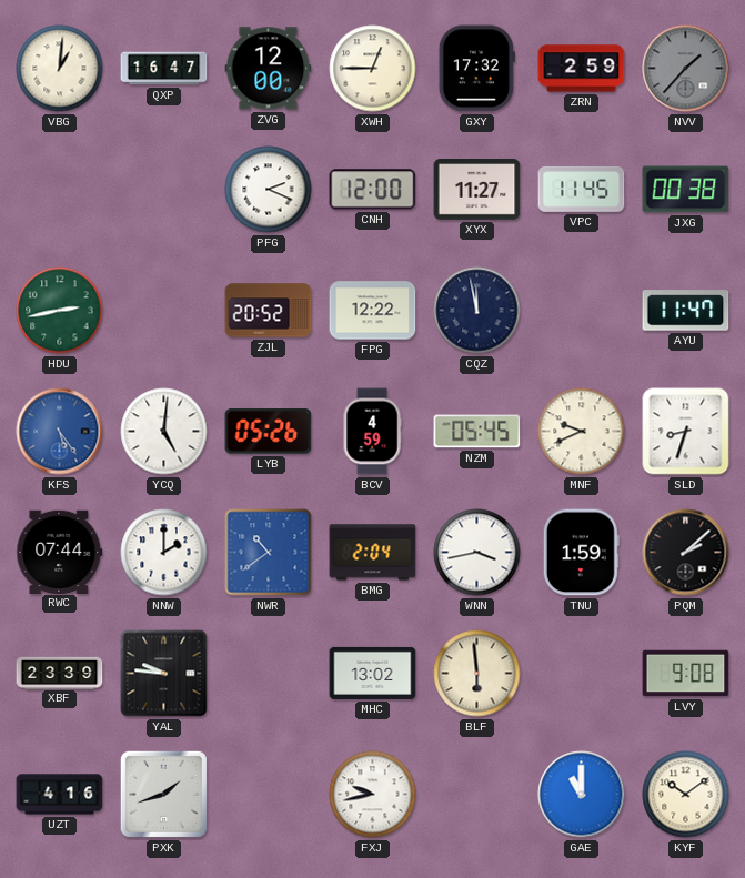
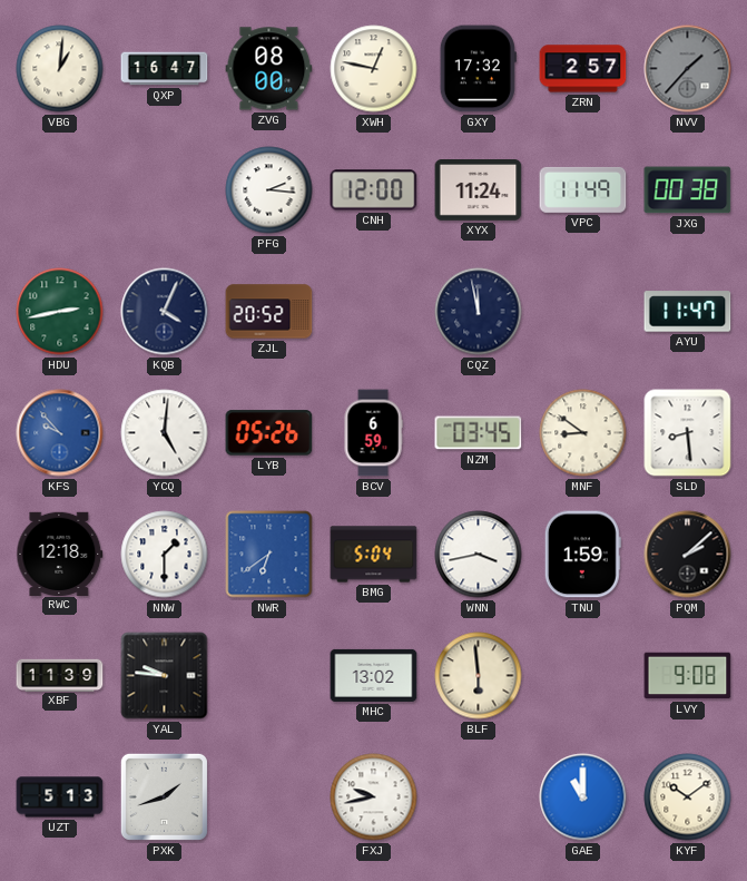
ZVG: 12:00 -> 08:00
XWH: 12:45 -> 12:47
ZRN: 2:59 -> 2:57
PFG: 2:19 -> 2:16
XYX: 11:27 -> 11:24
VPC: 11:45 -> 11:49
KQB: none -> 4:04
FPG: 12:22 -> none
KFS: 5:24 -> 9:53
BCV: 4:59 -> 6:59
NZM: 05:45 -> 03:45
MNF: 9:41 -> 8:51
SLD: 8:33 -> 8:29
RWC: 07:44 -> 12:18
NNW: 2:00 -> 1:30
NWR: 10:39 -> 6:39
BMG: 2:04 -> 5:04
XBF: 23:39 -> 11:39
UZT: 4:16 -> 5:13
